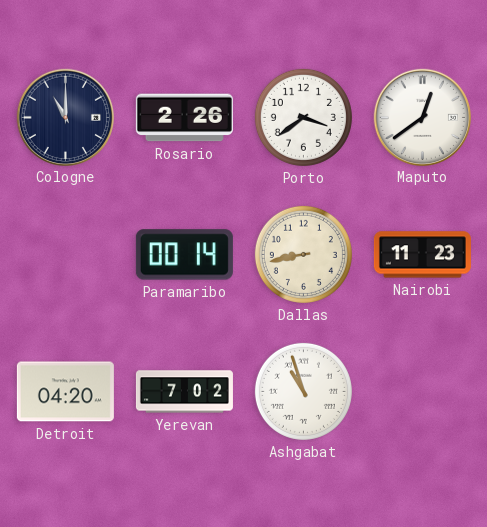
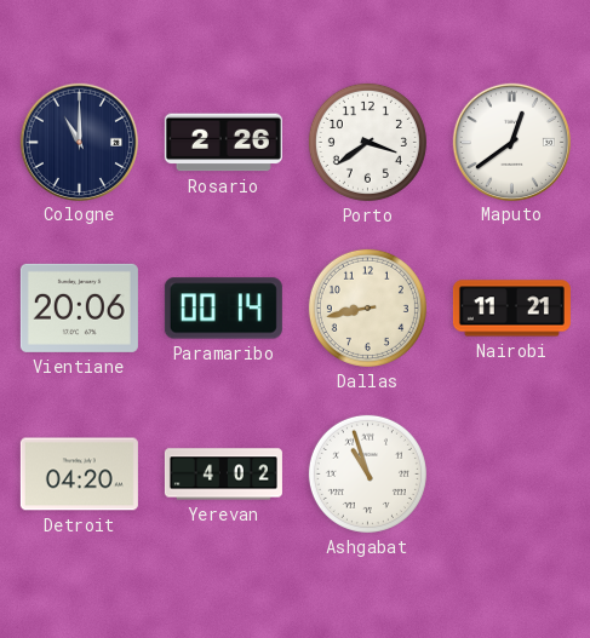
Vientiane: none -> 20:06
Nairobi: 11:23 -> 11:21
Yerevan: 7:02 -> 4:02
